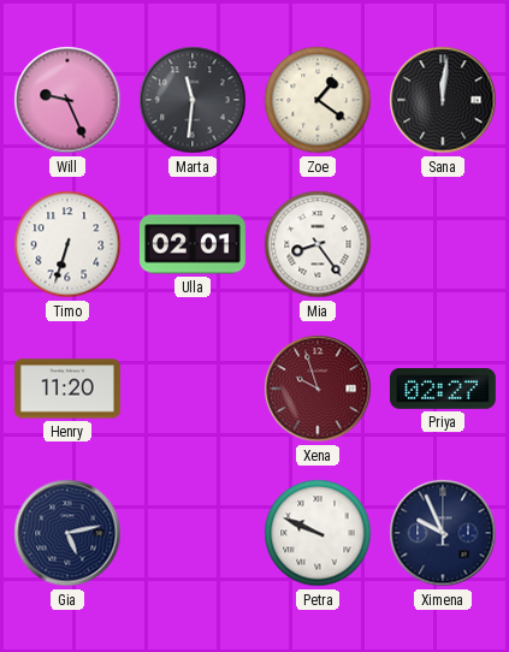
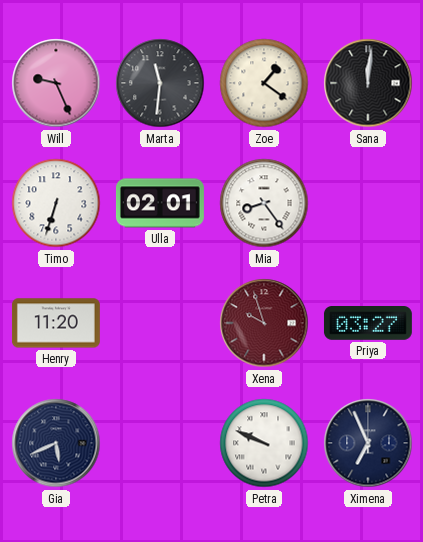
Priya: 02:27 -> 03:27
Gia: 5:13 -> 5:41
Ximena: 9:56 -> 6:56
